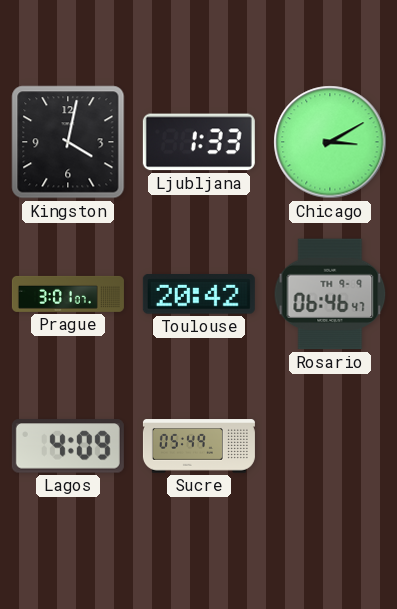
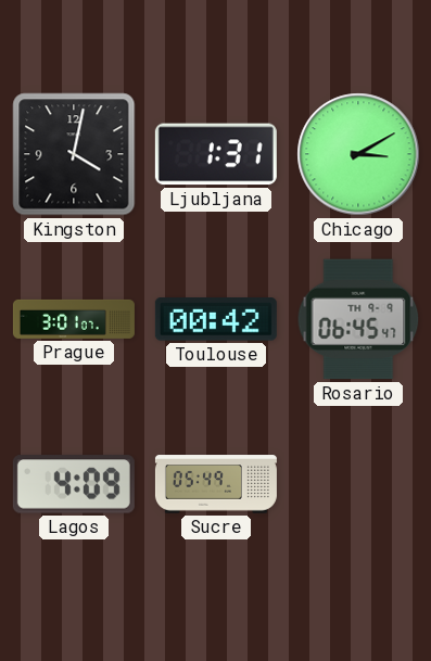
Ljubljana: 1:33 -> 1:31
Toulouse: 20:42 -> 00:42
Rosario: 06:46 -> 06:45
